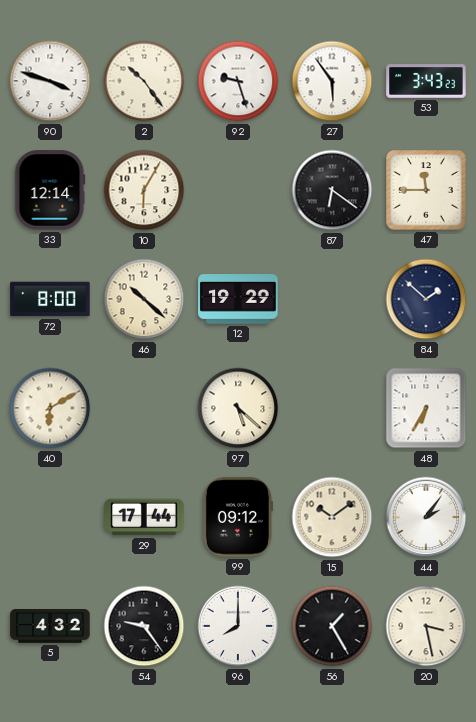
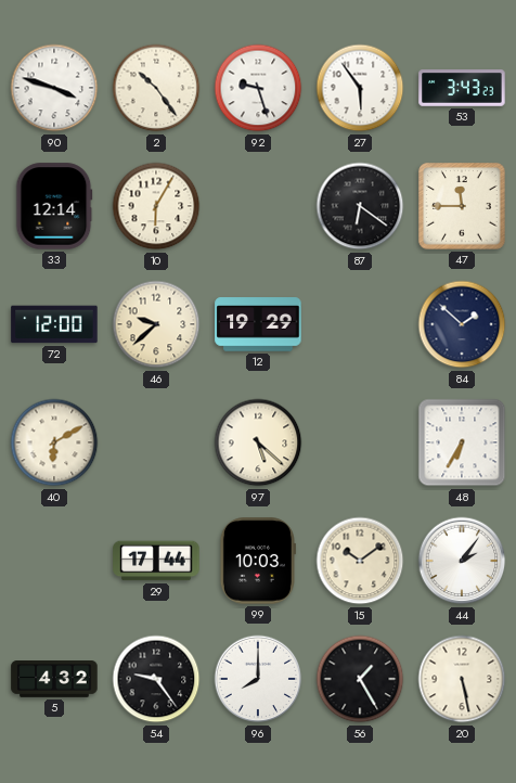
72: 8:00 -> 12:00
46: 10:22 -> 9:38
99: 09:12 -> 10:03
20: 3:28 -> 5:28
